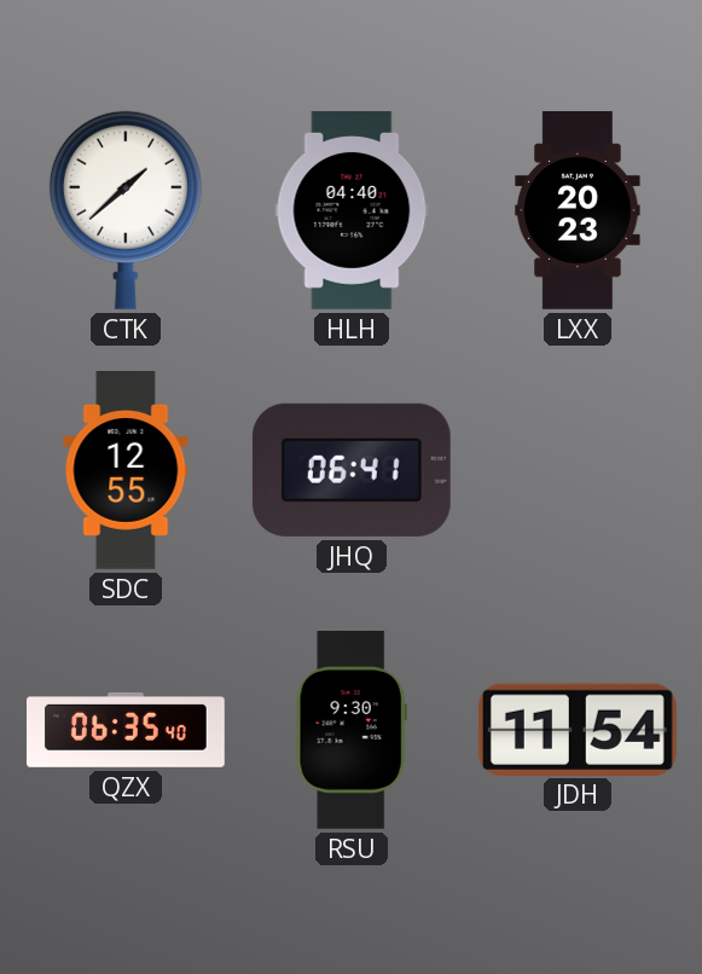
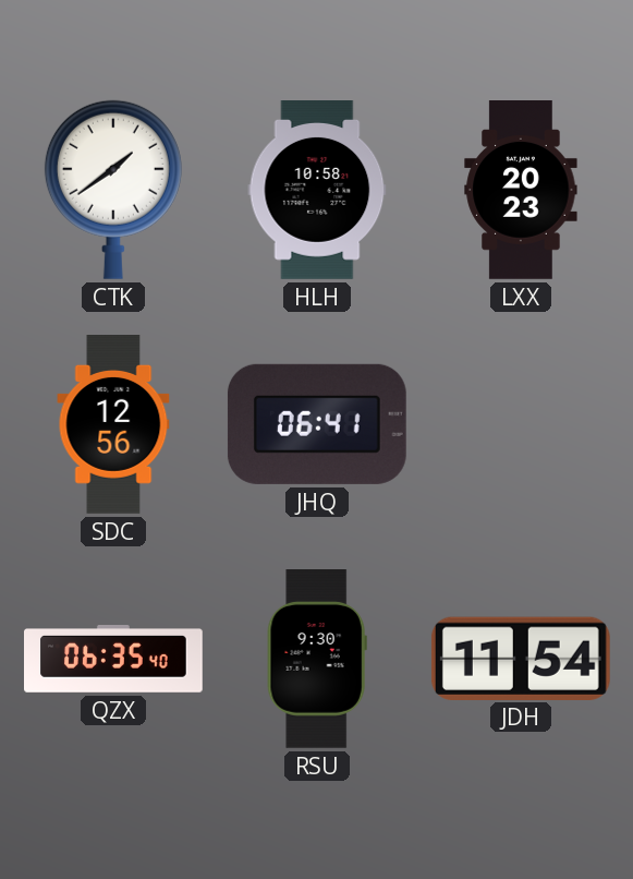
CTK: 1:38 -> 1:39
HLH: 04:40 -> 10:58
SDC: 12:55 -> 12:56
